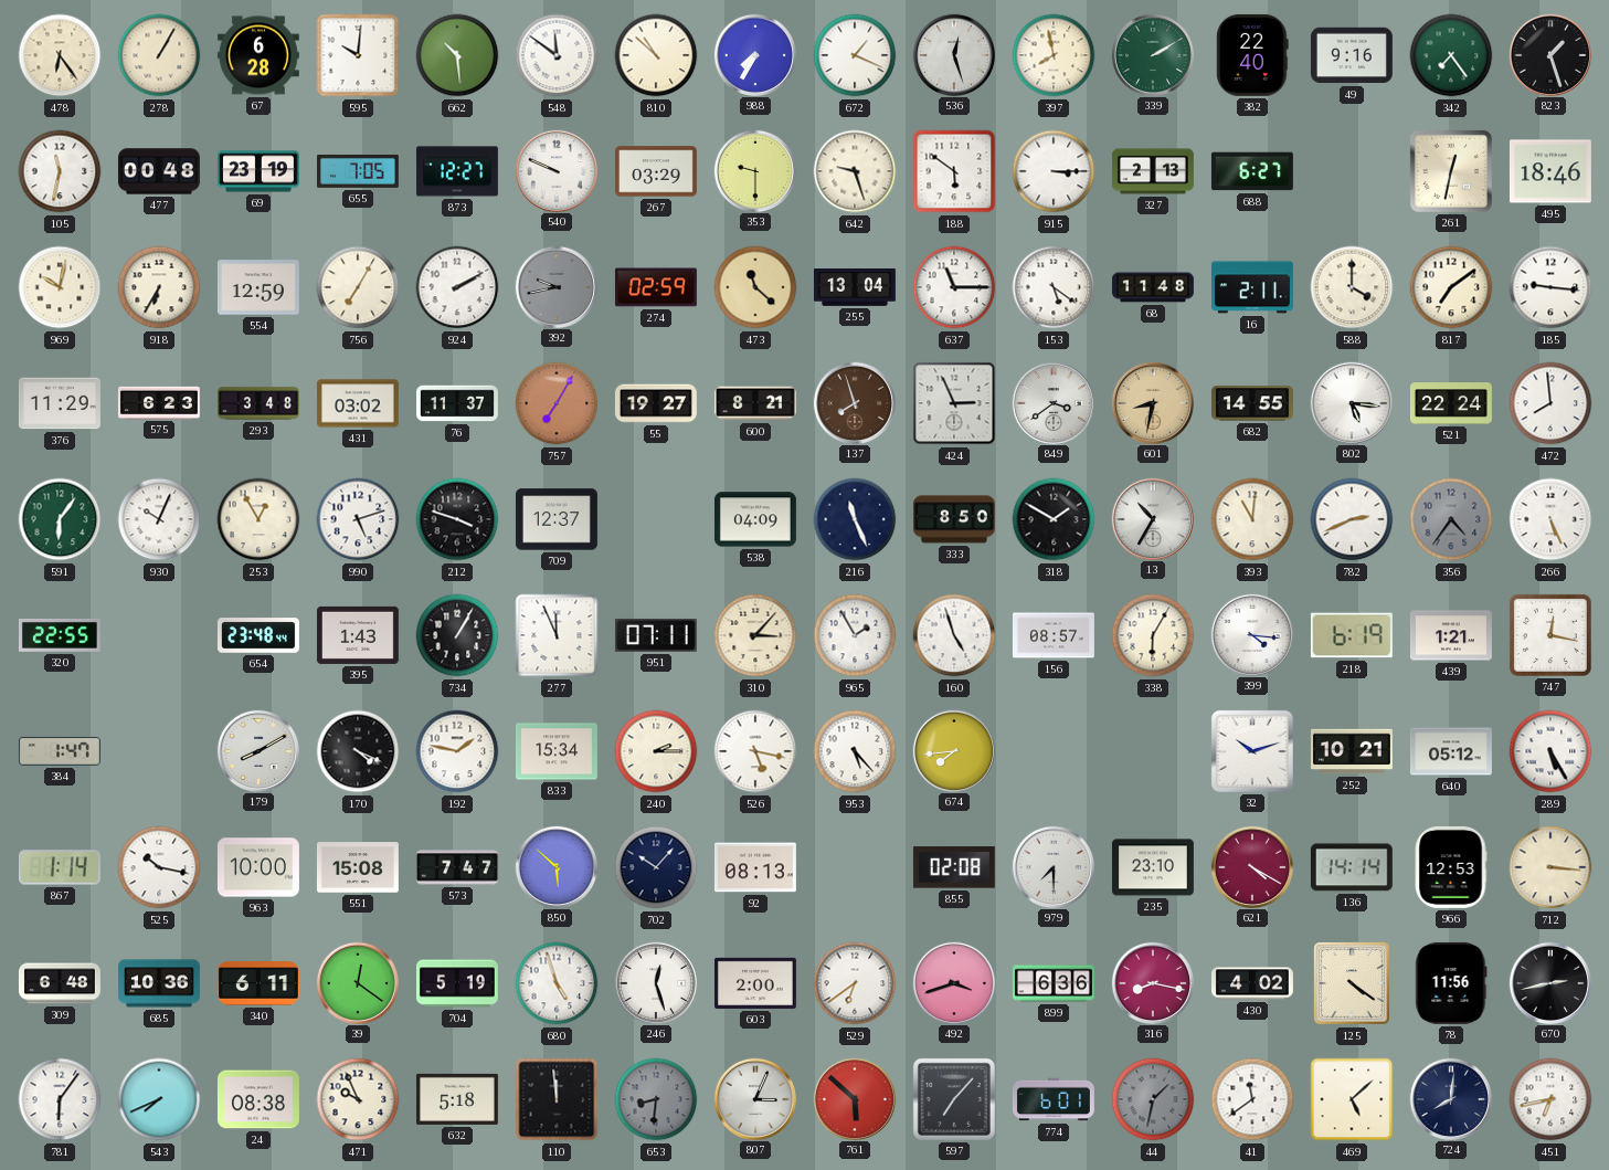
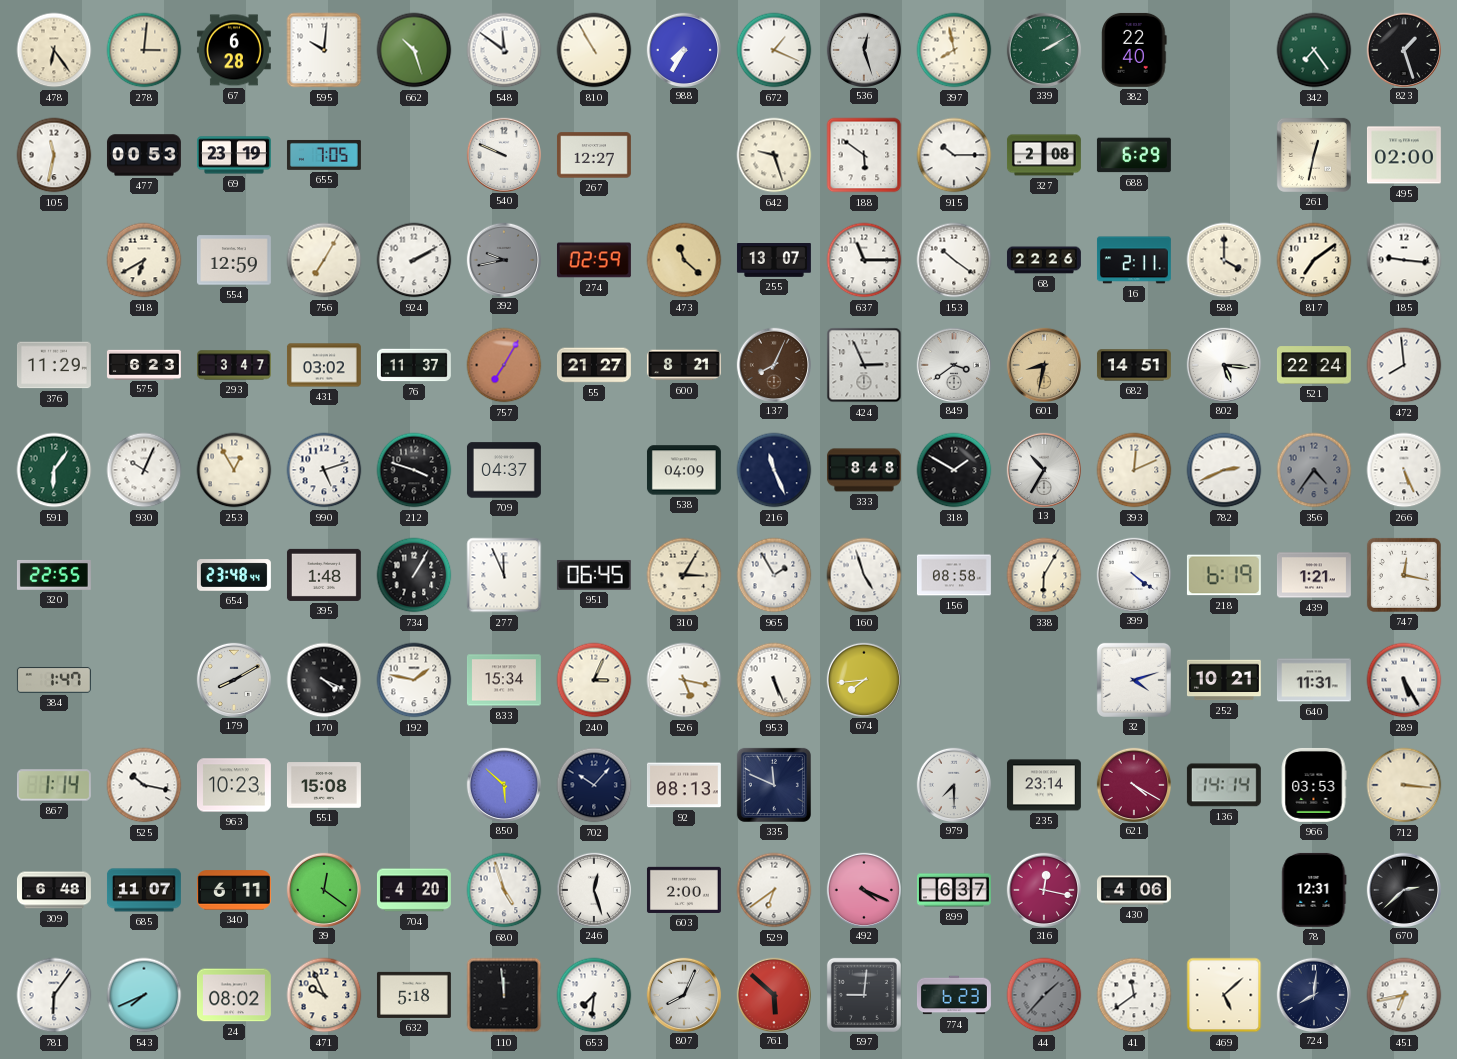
278: 1:05 -> 3:01
662: 10:29 -> 10:27
810: 10:52 -> 10:55
49: 9:16 -> none
477: 00:48 -> 00:53
873: 12:27 -> none
267: 03:29 -> 12:27
353: 9:30 -> none
915: 3:15 -> 10:15
327: 2:13 -> 2:08
688: 6:27 -> 6:29
495: 18:46 -> 02:00
969: 10:02 -> none
918: 6:35 -> 6:40
255: 13:04 -> 13:07
153: 5:21 -> 10:21
68: 11:48 -> 22:26
293: 3:48 -> 3:47
55: 19:27 -> 21:27
137: 7:57 -> 8:04
682: 14:55 -> 14:51
709: 12:37 -> 04:37
333: 8:50 -> 8:48
393: 11:01 -> 12:11
395: 1:43 -> 1:48
951: 07:11 -> 06:45
310: 3:07 -> 3:05
156: 08:57 -> 08:58
399: 4:16 -> 4:21
240: 2:15 -> 3:04
953: 5:23 -> 5:26
32: 10:12 -> 4:12
640: 05:12 -> 11:31
963: 10:00 -> 10:23
573: 7:47 -> none
335: none -> 11:49
855: 02:08 -> none
235: 23:10 -> 23:14
966: 12:53 -> 03:53
685: 10:36 -> 11:07
704: 5:19 -> 4:20
492: 3:42 -> 4:19
899: 6:36 -> 6:37
316: 8:17 -> 12:17
430: 4:02 -> 4:06
125: 4:21 -> none
78: 11:56 -> 12:31
670: 2:43 -> 2:38
24: 08:38 -> 08:02
653: 8:31 -> 7:31
653 dial: grey -> white
807: 3:04 -> 8:04
597: 7:07 -> 9:01
774: 6:01 -> 6:23
44: 1:32 -> 1:37
